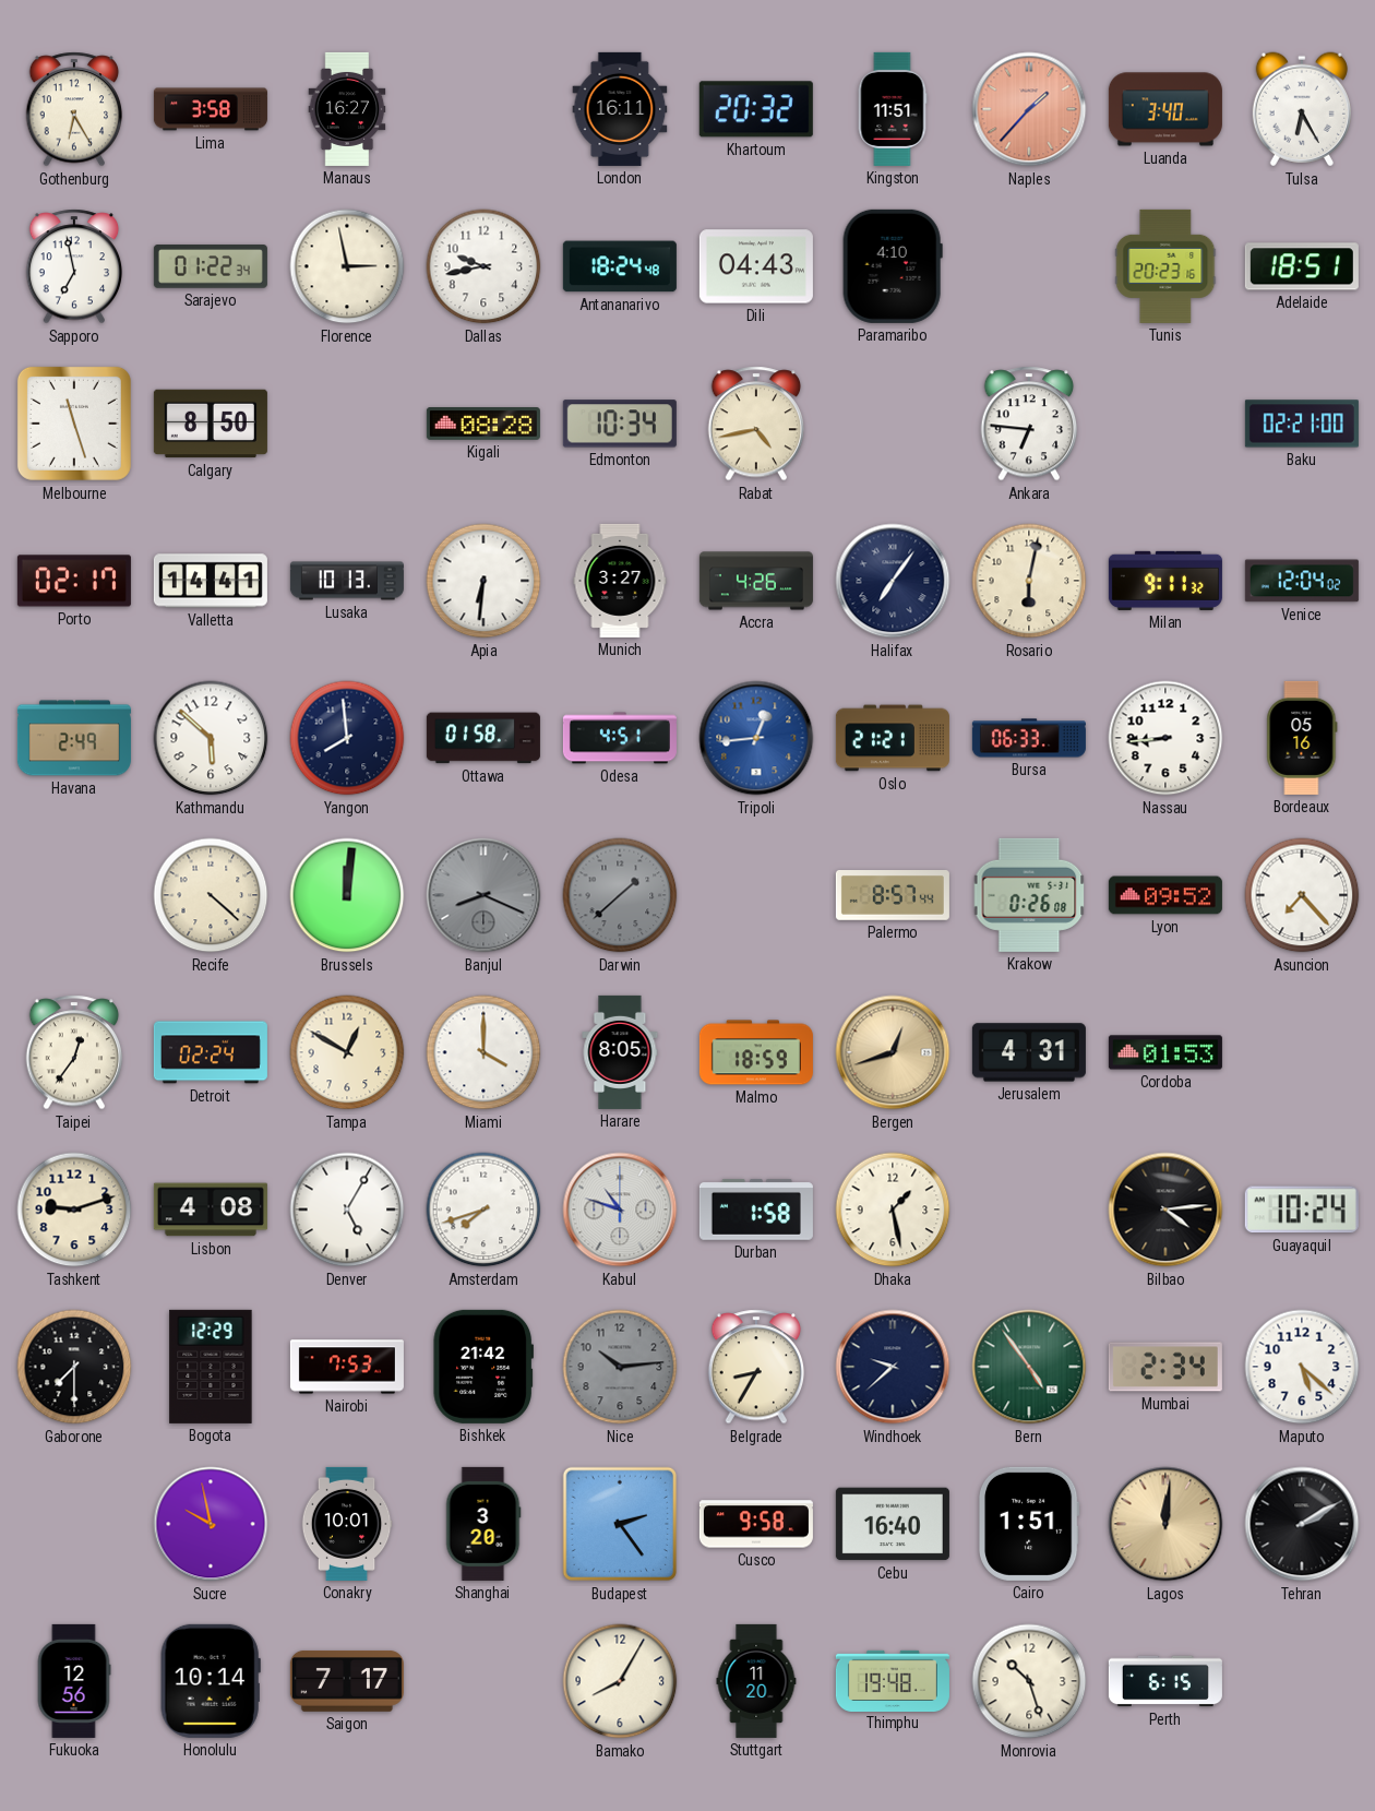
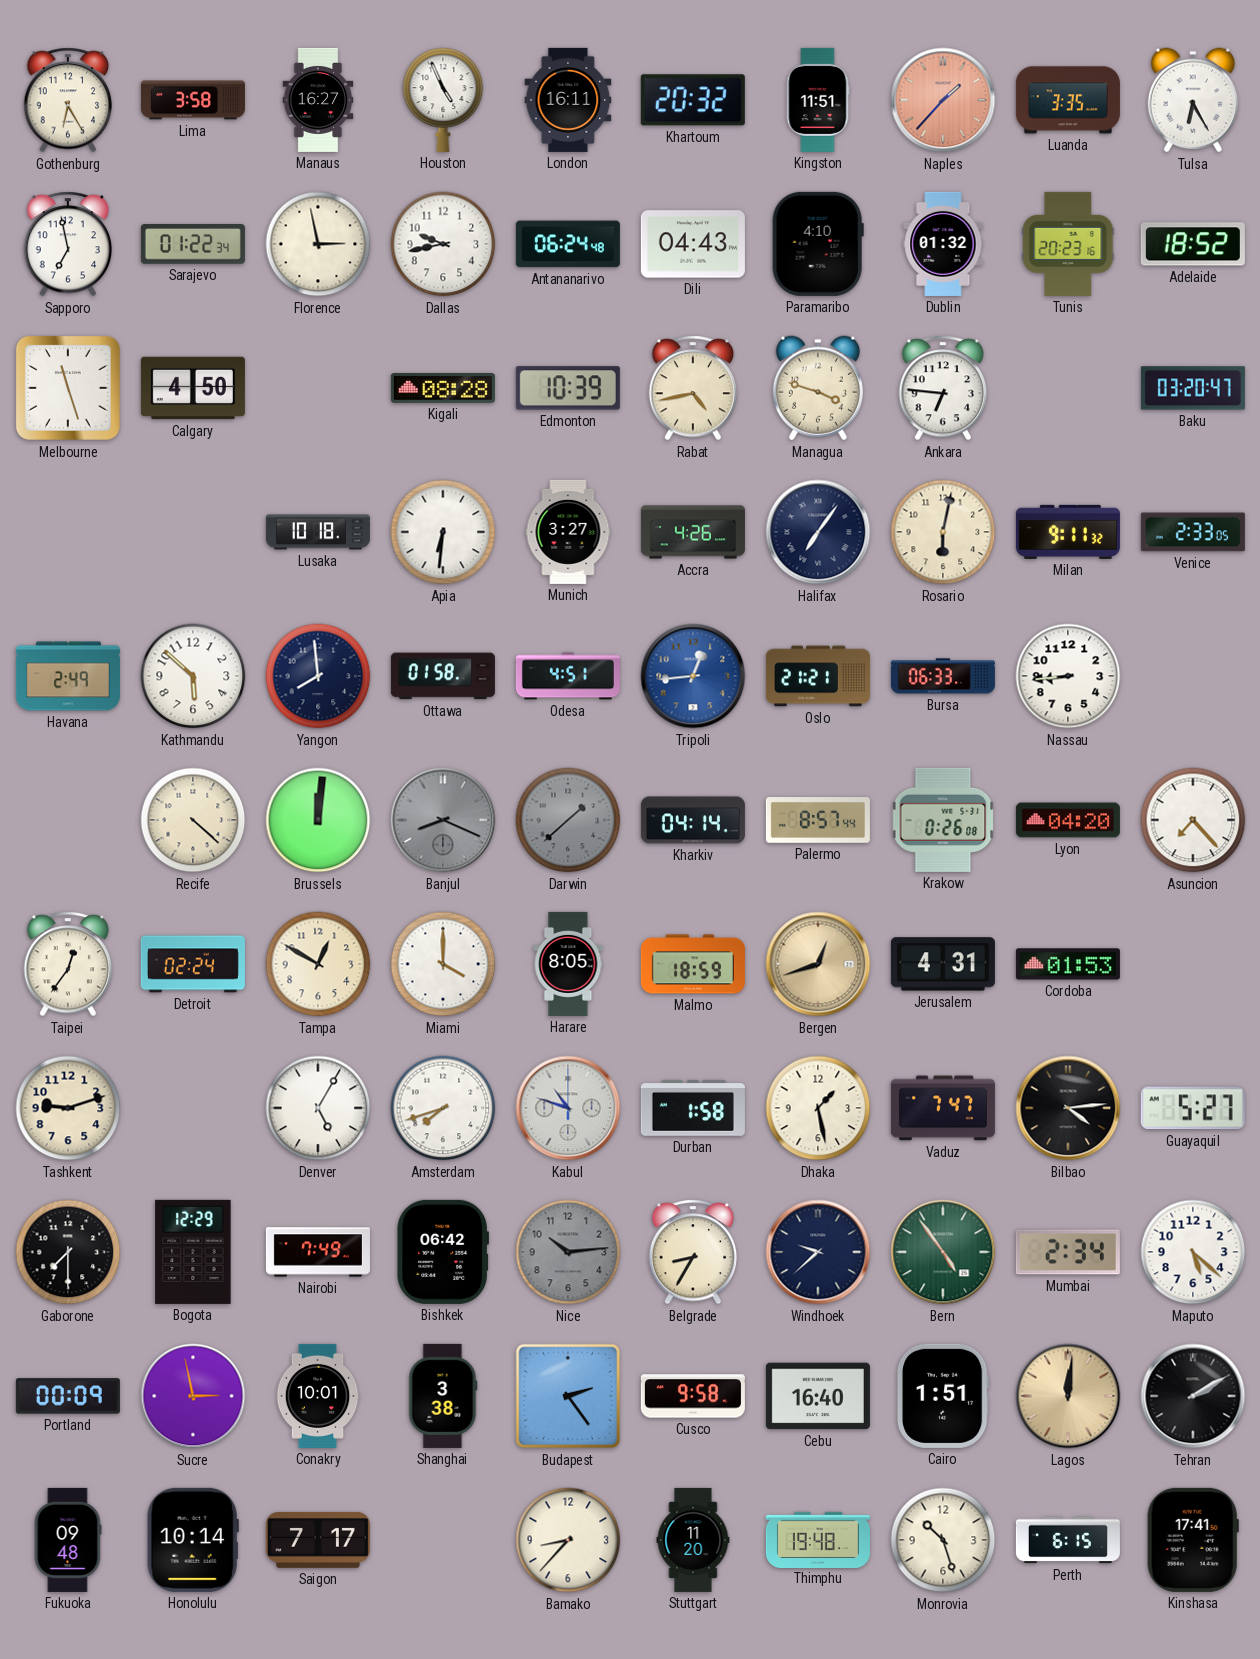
Houston: none -> 4:56
Luanda: 3:40 -> 3:35
Antananarivo: 18:24 -> 06:24
Dublin: none -> 01:32
Adelaide: 18:51 -> 18:52
Calgary: 8:50 -> 4:50
Edmonton: 10:34 -> 10:39
Managua: none -> 3:48
Baku: 02:21 -> 03:20
Porto: 02:17 -> none
Valletta: 14:41 -> none
Lusaka: 10:13 -> 10:18
Venice: 12:04 -> 2:33
Bordeaux: 05:16 -> none
Kharkiv: none -> 04:14
Lyon: 09:52 -> 04:20
Lisbon: 4:08 -> none
Vaduz: none -> 7:47
Guayaquil: 10:24 -> 5:27
Nairobi: 7:53 -> 7:49
Bishkek: 21:42 -> 06:42
Portland: none -> 00:09
Sucre: 9:58 -> 2:58
Shanghai: 3:20 -> 3:38
Fukuoka: 12:56 -> 09:48
Bamako: 8:05 -> 8:37
Kinshasa: none -> 17:41
